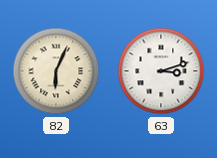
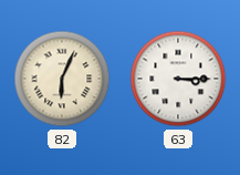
63: 3:12 -> 3:15
